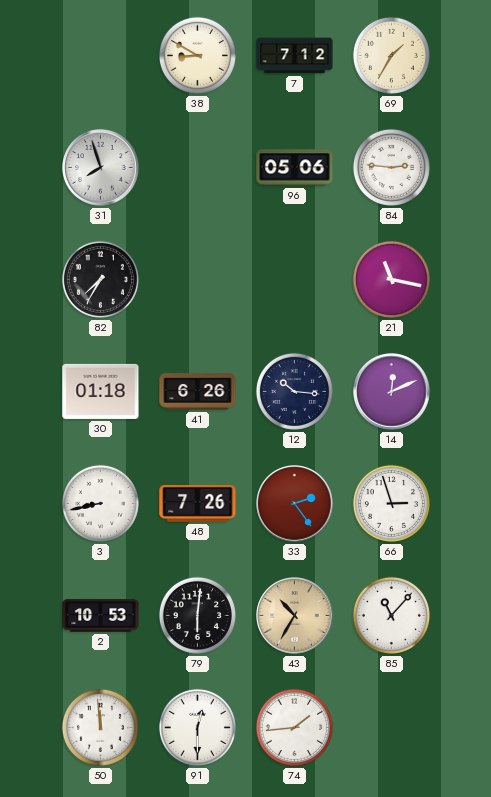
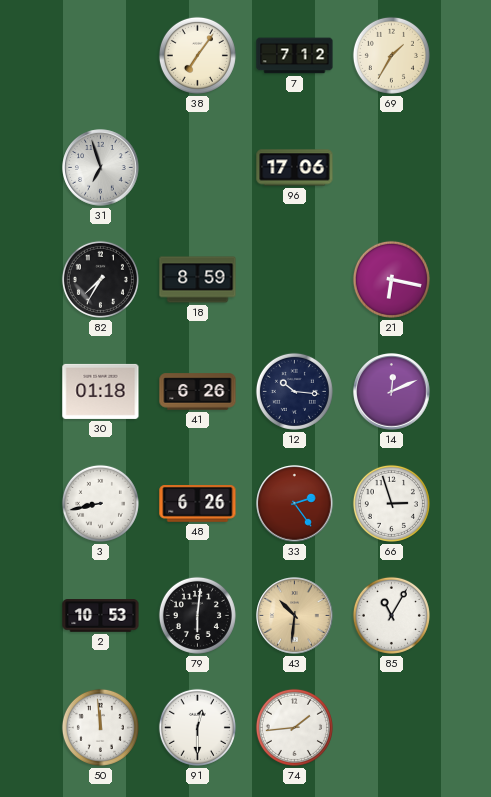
38: 8:50 -> 7:06
31: 7:57 -> 6:57
96: 05:06 -> 17:06
84: 2:46 -> none
18: none -> 8:59
21: 11:17 -> 6:17
48: 7:26 -> 6:26
43: 10:35 -> 10:31
85: 11:07 -> 11:05
